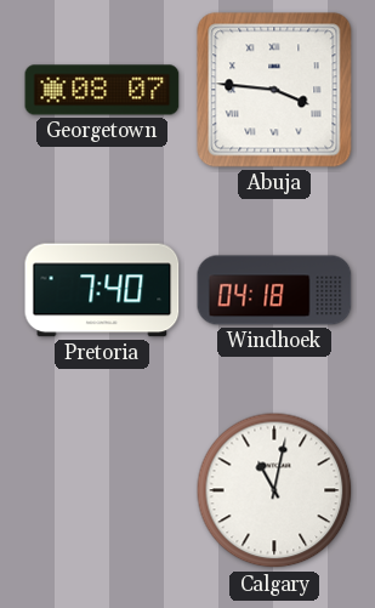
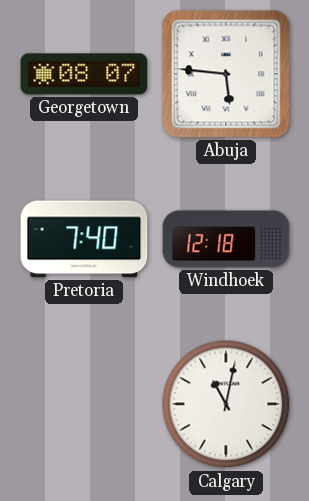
Abuja: 3:46 -> 5:46
Windhoek: 04:18 -> 12:18
